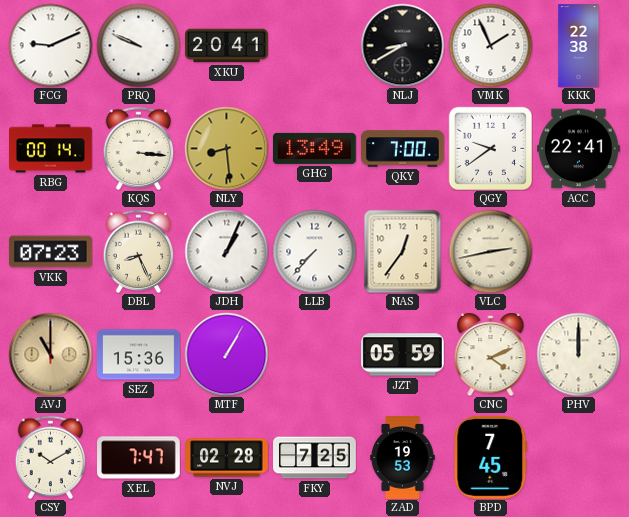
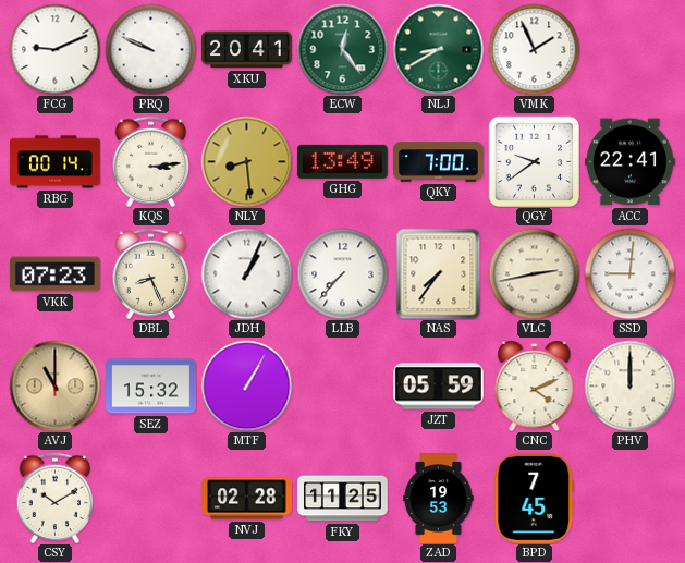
ECW: none -> 12:24
NLJ dial: black -> green
KKK: 22:38 -> none
KQS: 3:16 -> 3:14
NAS: 12:36 -> 7:36
SSD: none -> 9:01
SEZ: 15:36 -> 15:32
XEL: 7:47 -> none
FKY: 7:25 -> 11:25
